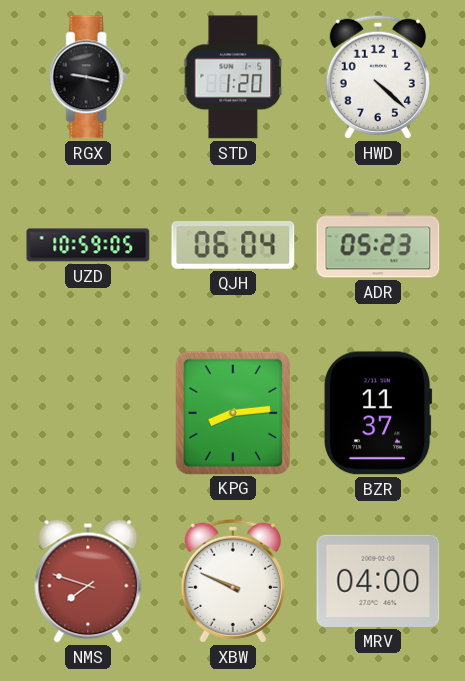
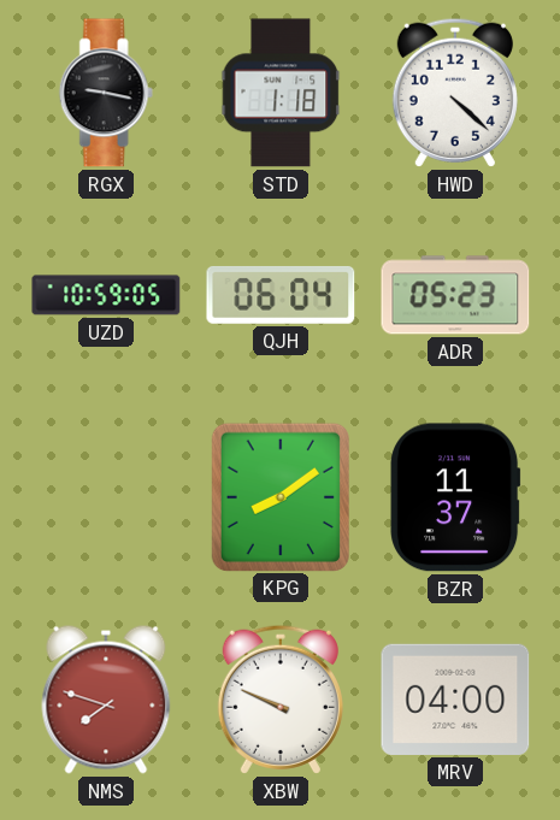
STD: 1:20 -> 1:18
KPG: 8:14 -> 8:09
